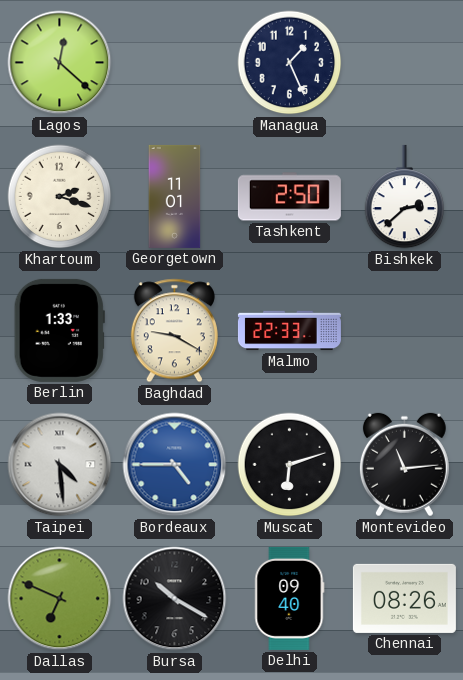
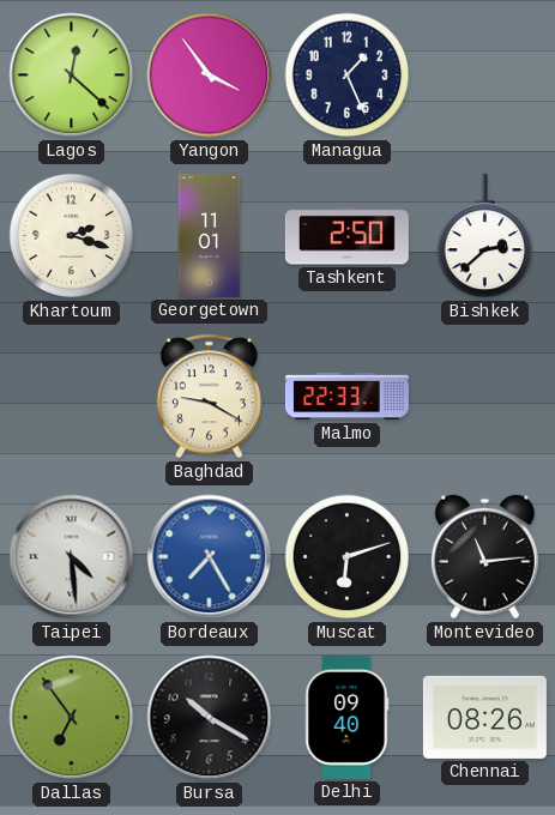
Yangon: none -> 3:54
Berlin: 1:33 -> none
Bordeaux: 4:45 -> 7:25
Dallas: 6:49 -> 6:54
